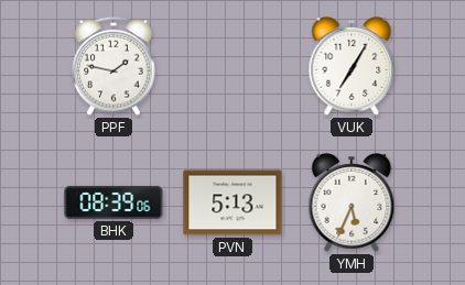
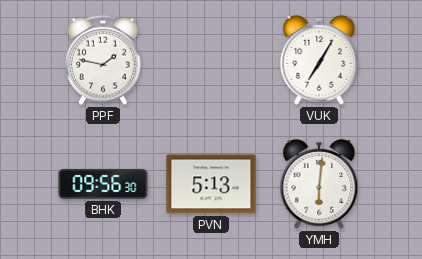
BHK: 08:39 -> 09:56
YMH: 5:34 -> 6:01
